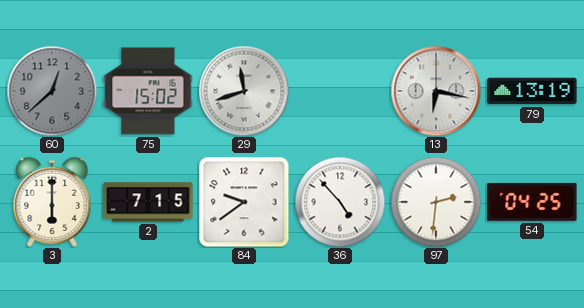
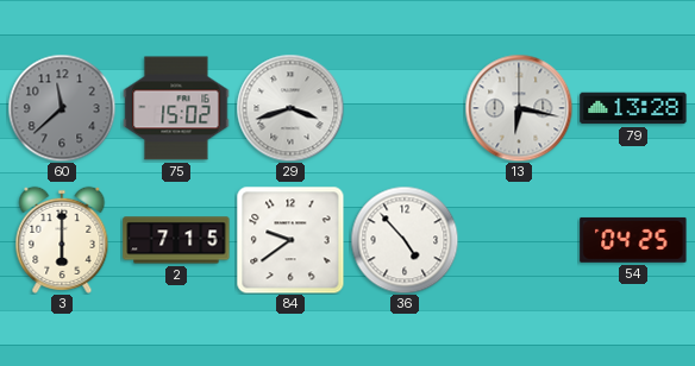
60: 12:38 -> 11:38
29: 11:42 -> 3:42
79: 13:19 -> 13:28
97: 2:31 -> none
